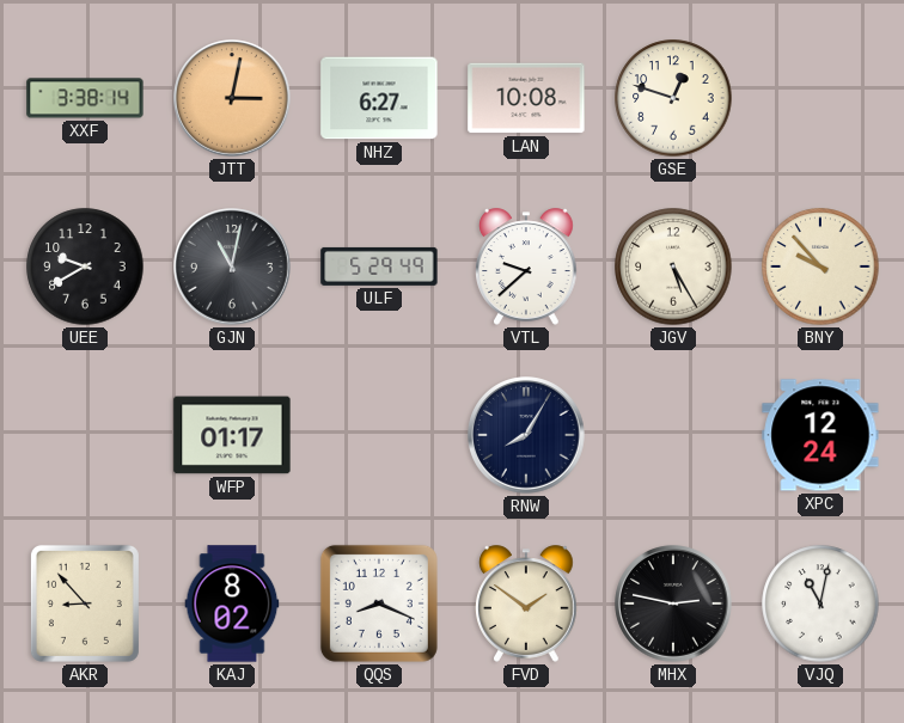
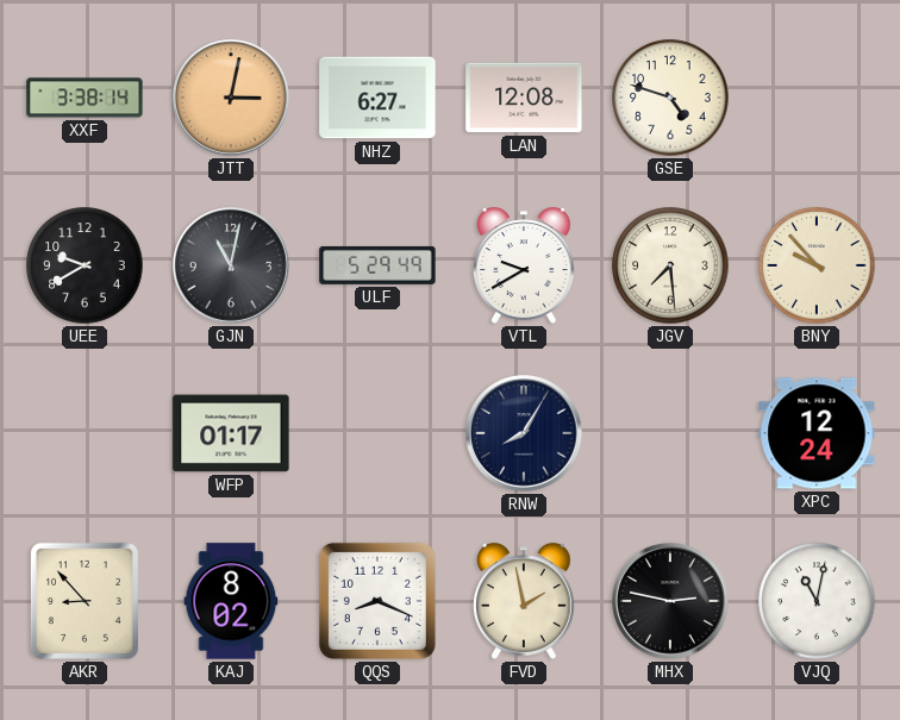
LAN: 10:08 -> 12:08
GSE: 12:48 -> 4:48
VTL: 9:38 -> 9:40
JGV: 5:25 -> 7:29
FVD: 1:51 -> 1:58
